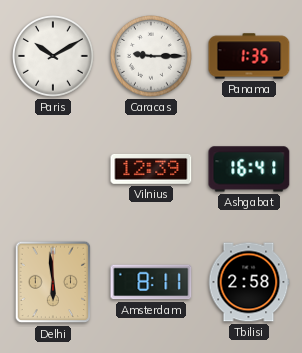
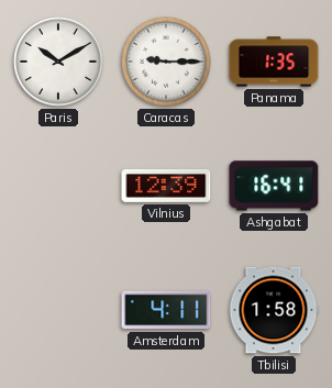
Delhi: 5:59 -> none
Amsterdam: 8:11 -> 4:11
Tbilisi: 2:58 -> 1:58
